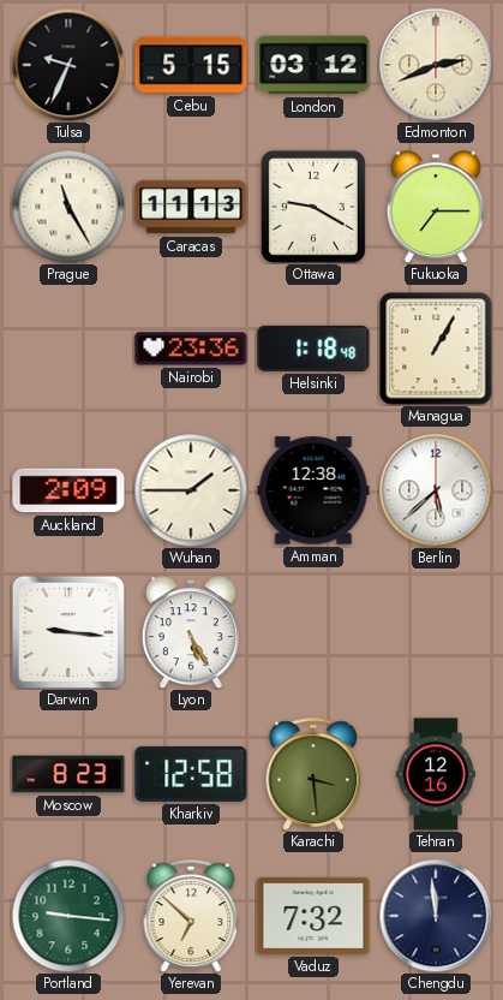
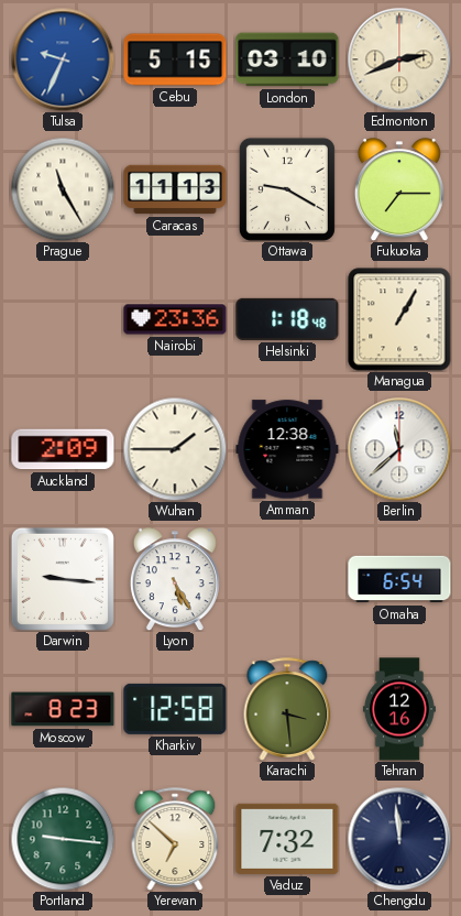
Tulsa dial: black -> blue
London: 03:12 -> 03:10
Berlin: 5:38 -> 11:38
Omaha: none -> 6:54
